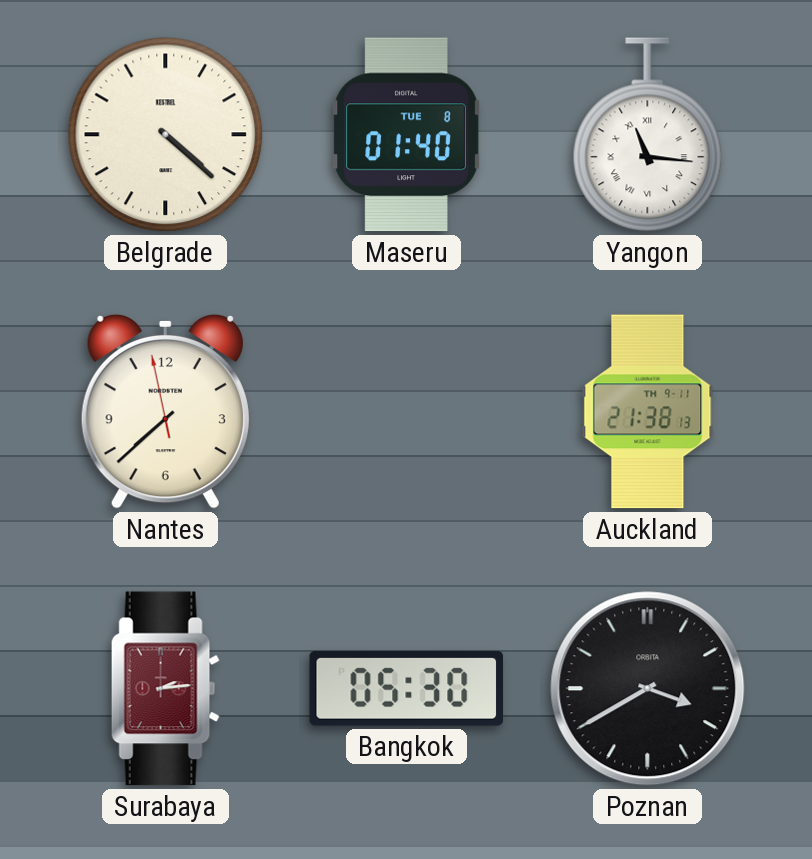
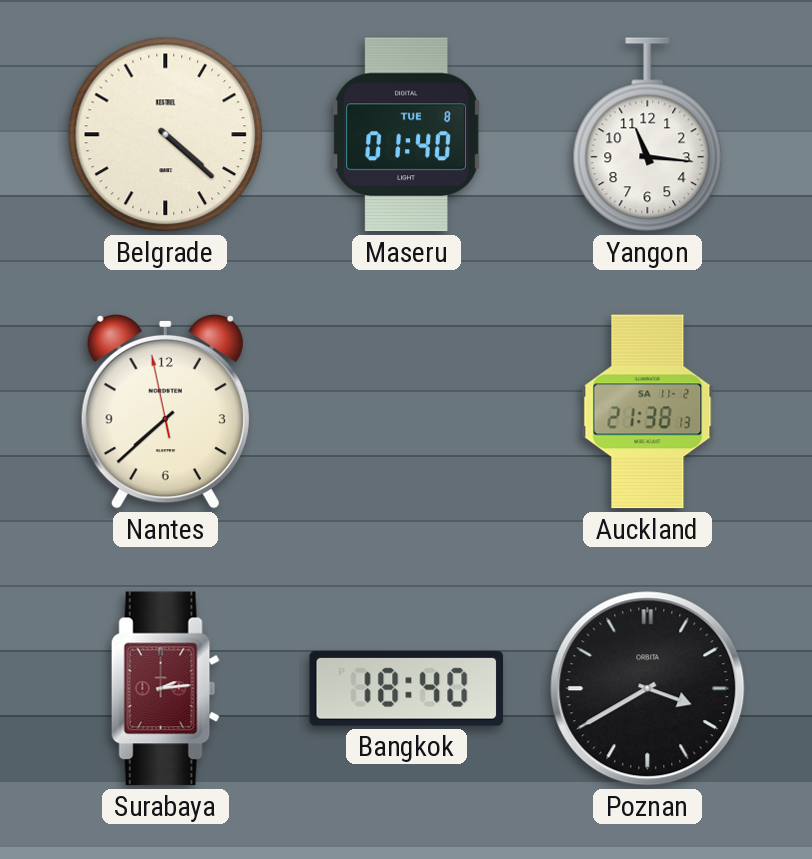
Yangon numerals: Roman -> Arabic
Auckland date: TH 9-11 -> SA 11-2
Bangkok: 05:30 -> 18:40
